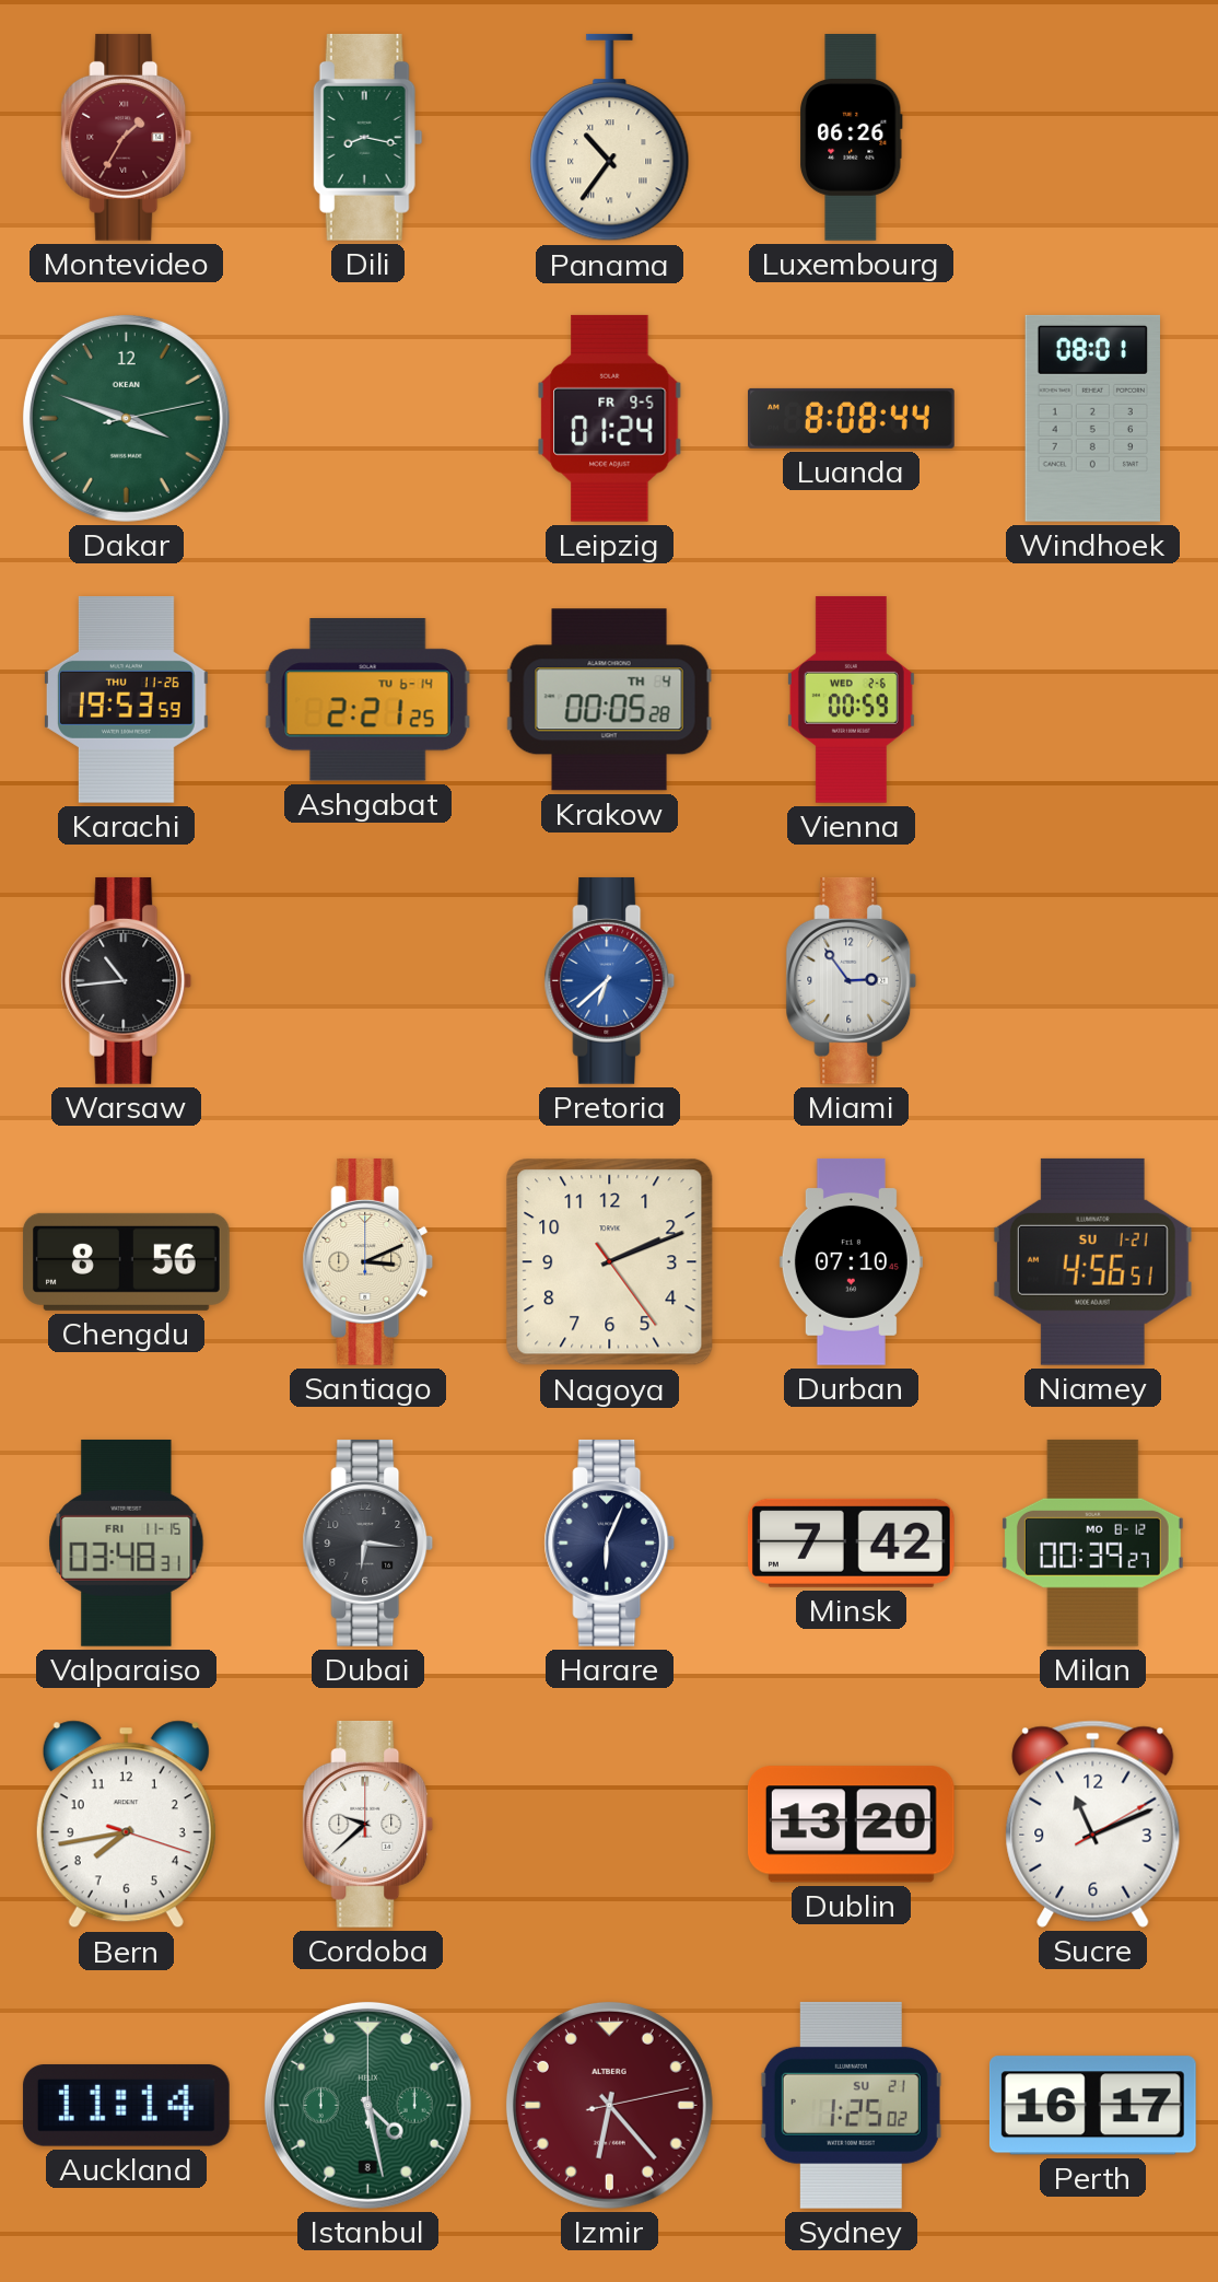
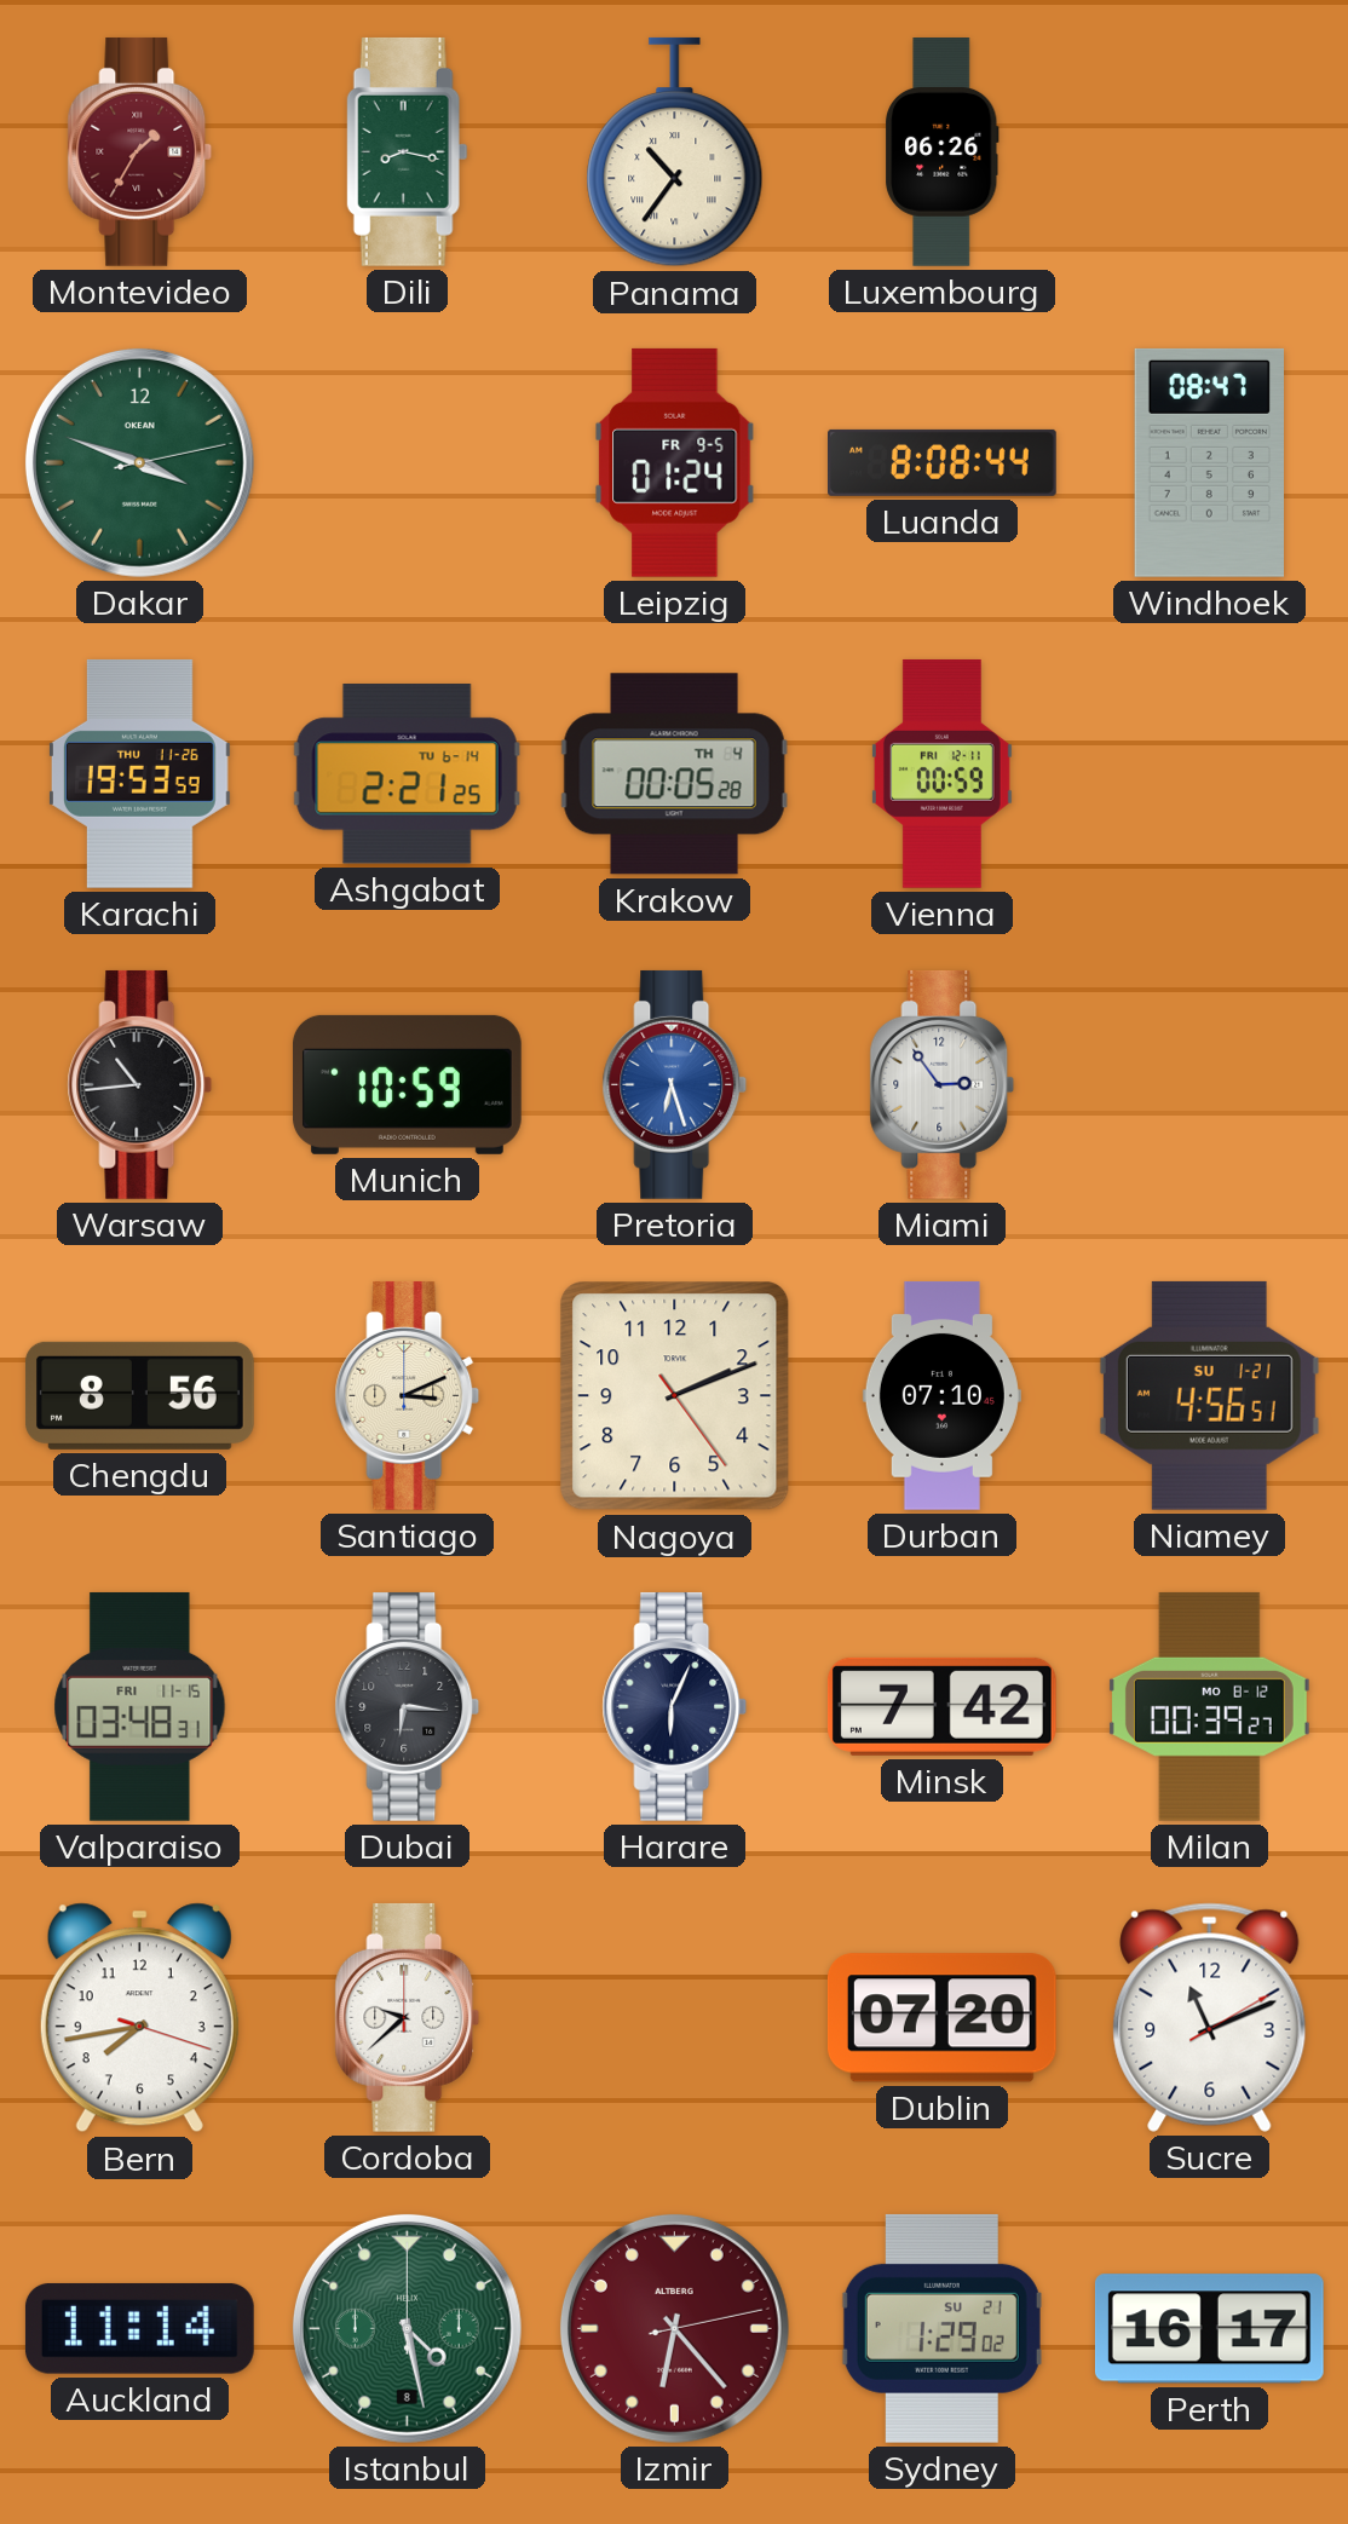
Windhoek: 08:01 -> 08:47
Vienna date: WED 2-6 -> FRI 12-11
Munich: none -> 10:59
Pretoria: 6:38 -> 6:27
Dublin: 13:20 -> 07:20
Sydney: 1:25 -> 1:29
